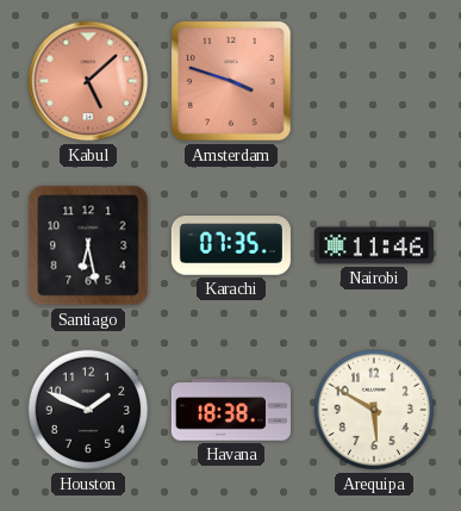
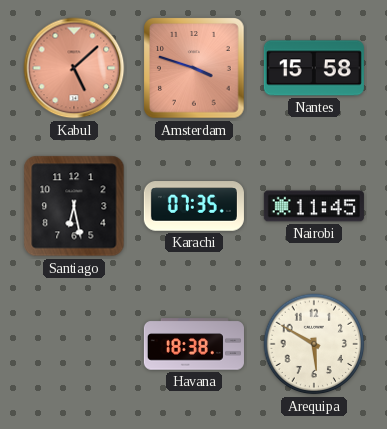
Nantes: none -> 15:58
Nairobi: 11:46 -> 11:45
Houston: 1:49 -> none
